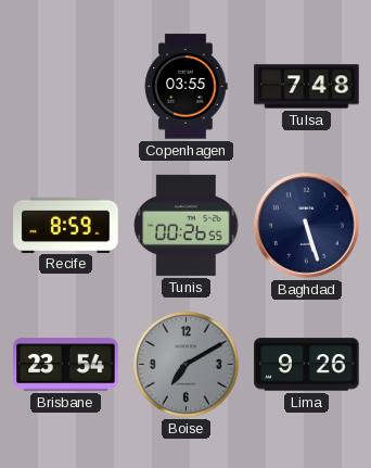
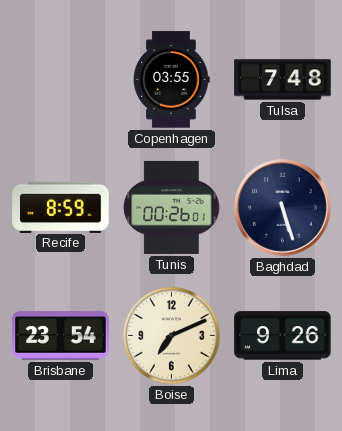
Tunis: 00:26:55 -> 00:26:01
Boise: 7:10 -> 7:11
Boise dial: grey -> cream
